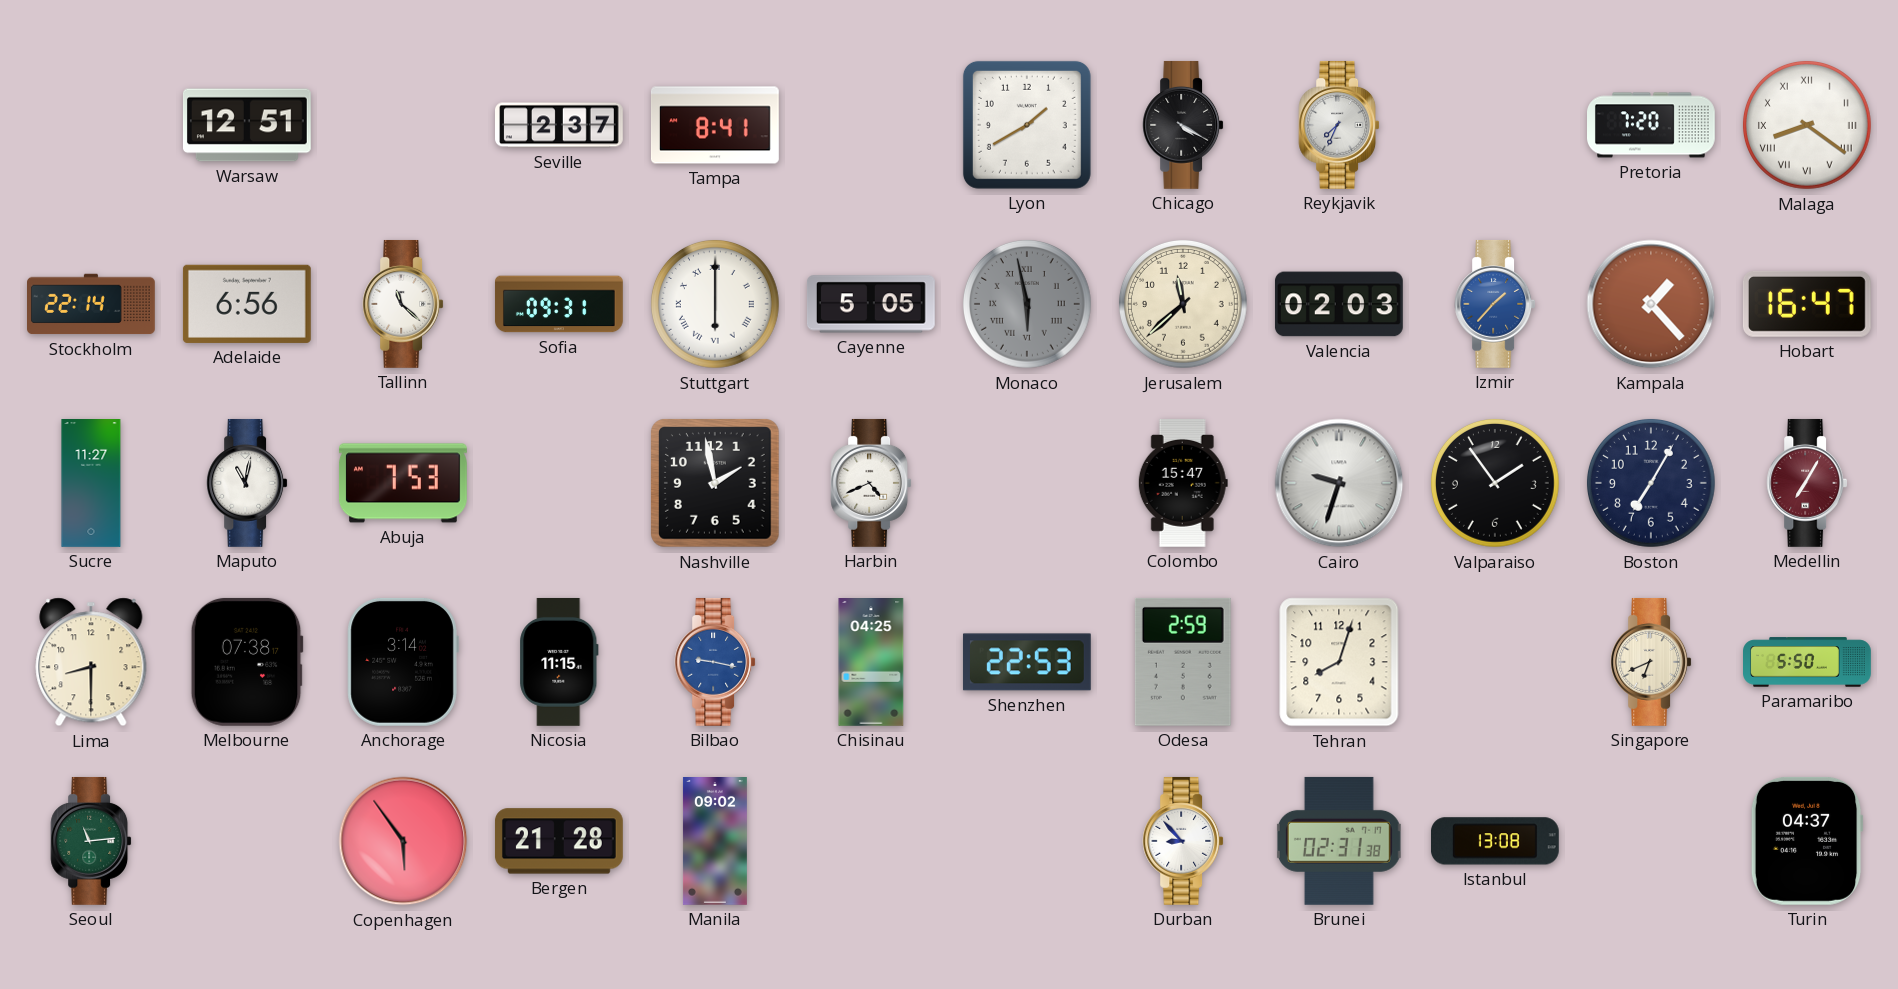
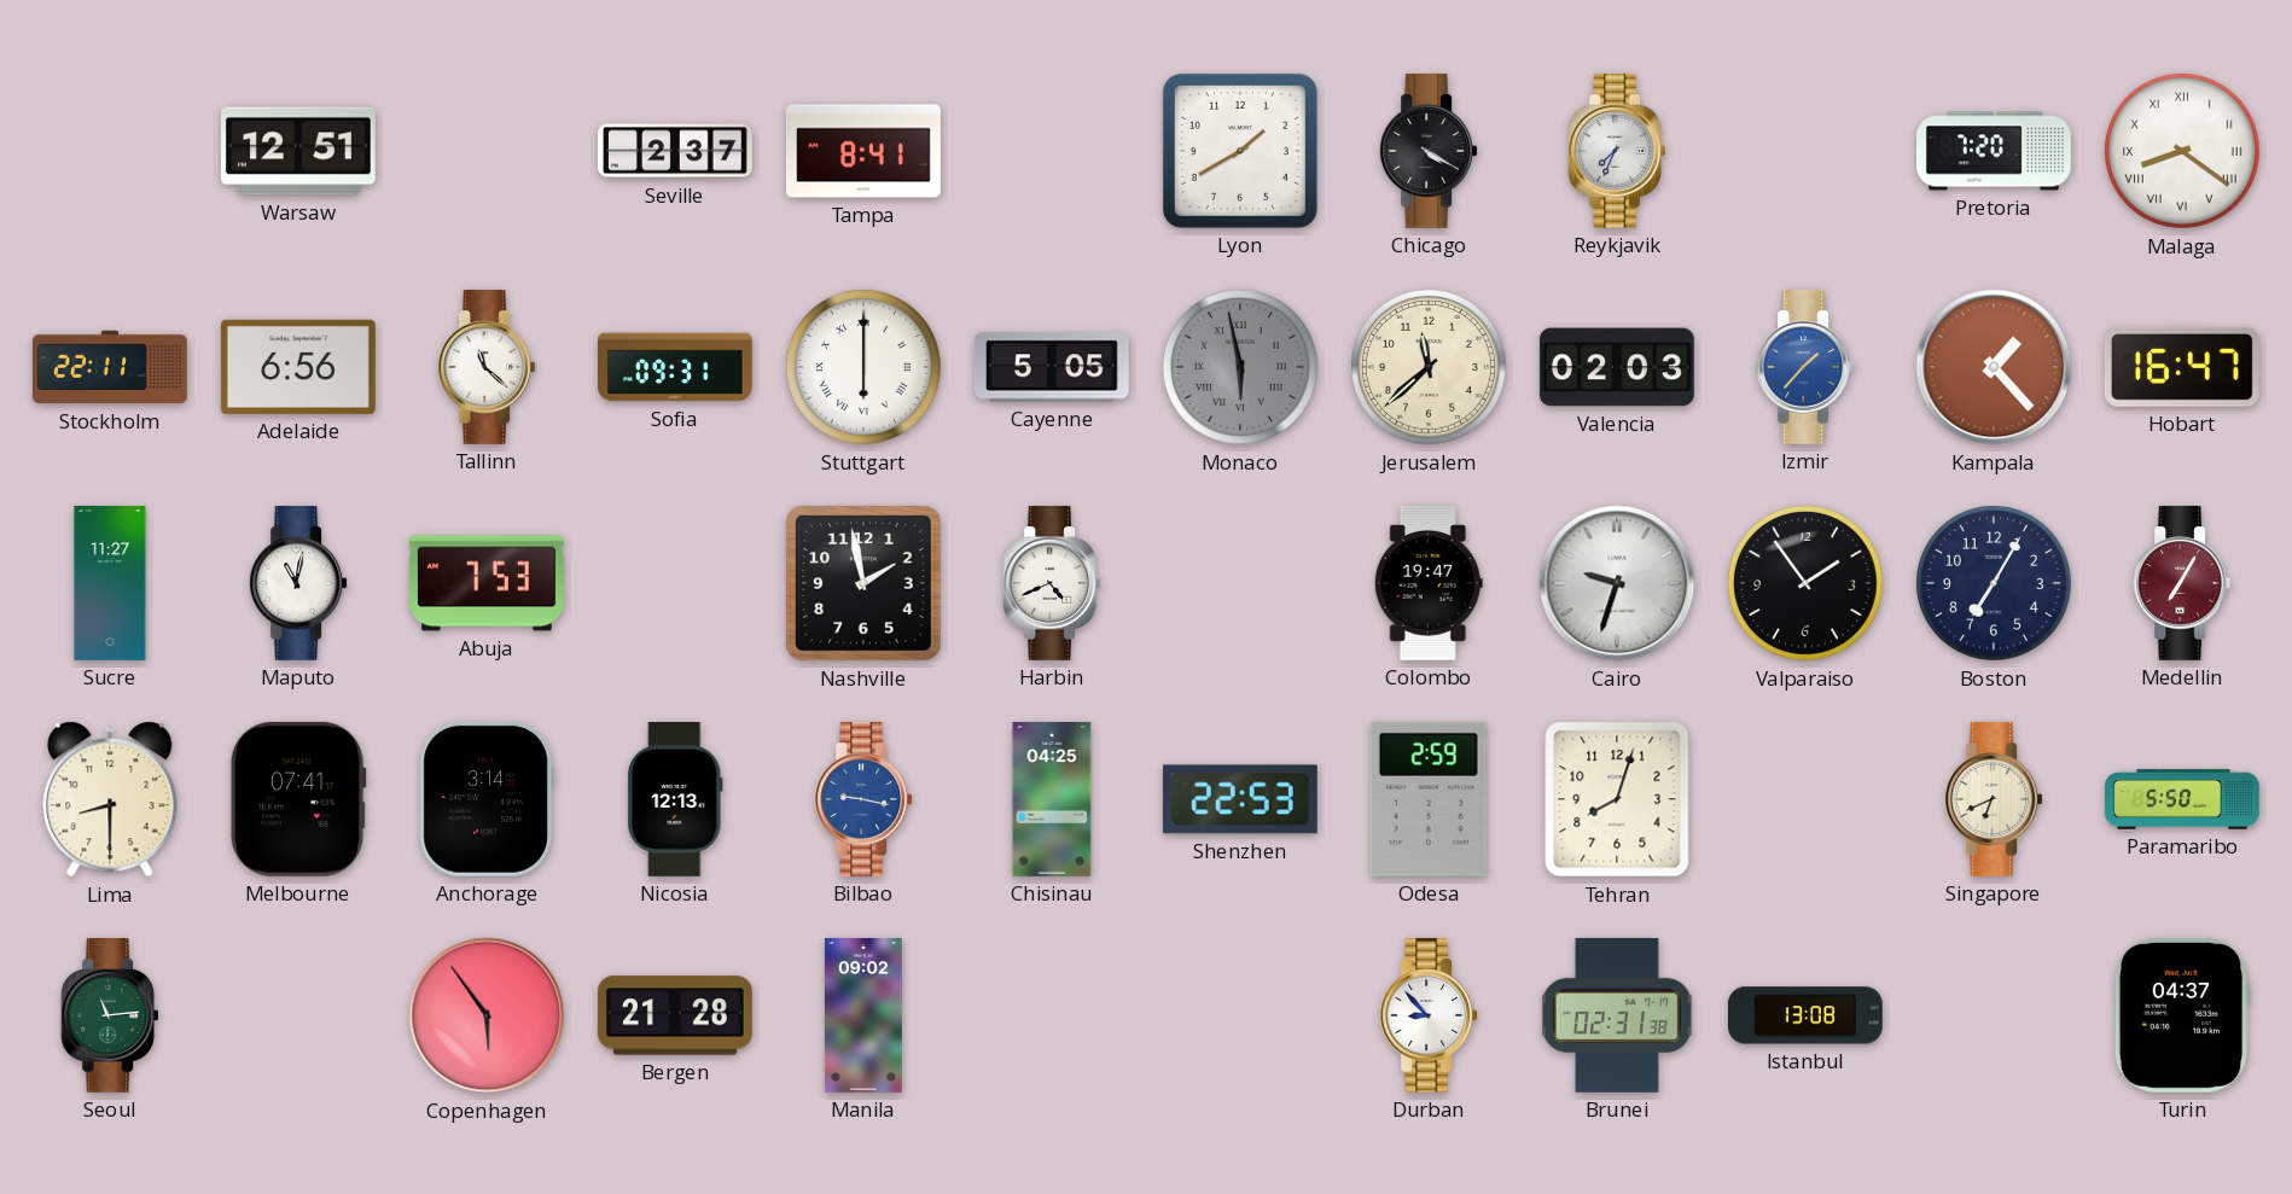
Stockholm: 22:14 -> 22:11
Colombo: 15:47 -> 19:47
Melbourne: 07:38 -> 07:41
Nicosia: 11:15 -> 12:13
